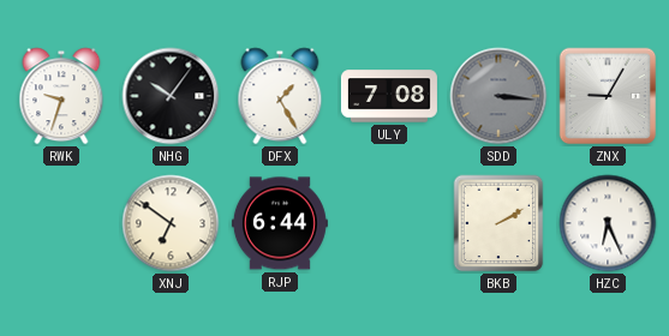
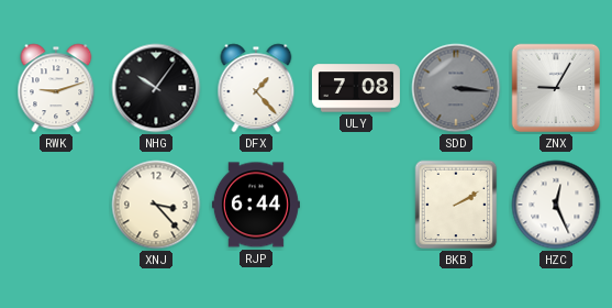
RWK: 9:33 -> 9:12
DFX: 1:25 -> 1:23
XNJ: 6:51 -> 3:23
HZC: 6:26 -> 12:26
